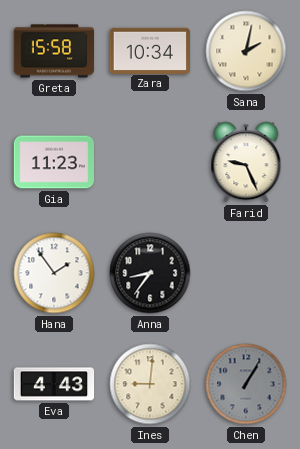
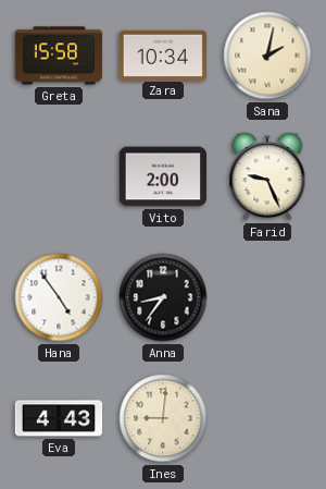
Gia: 11:23 -> none
Vito: none -> 2:00
Hana: 1:54 -> 4:54
Chen: 1:05 -> none
